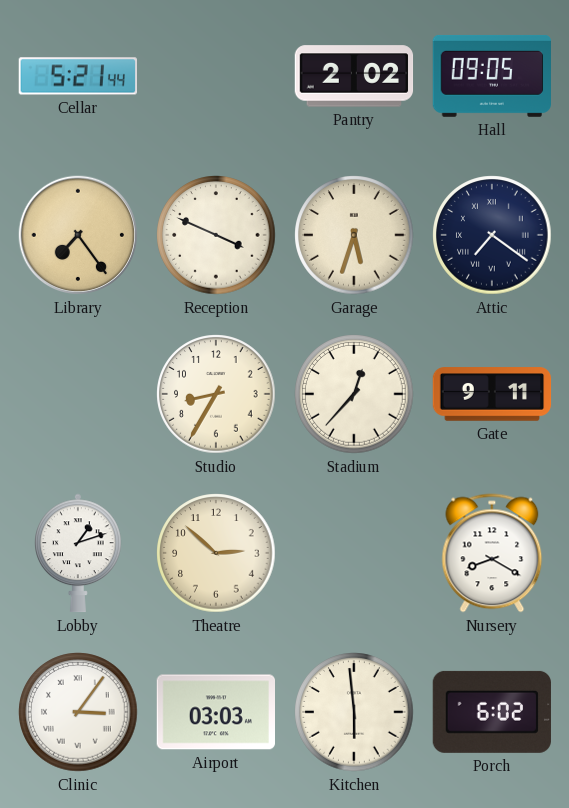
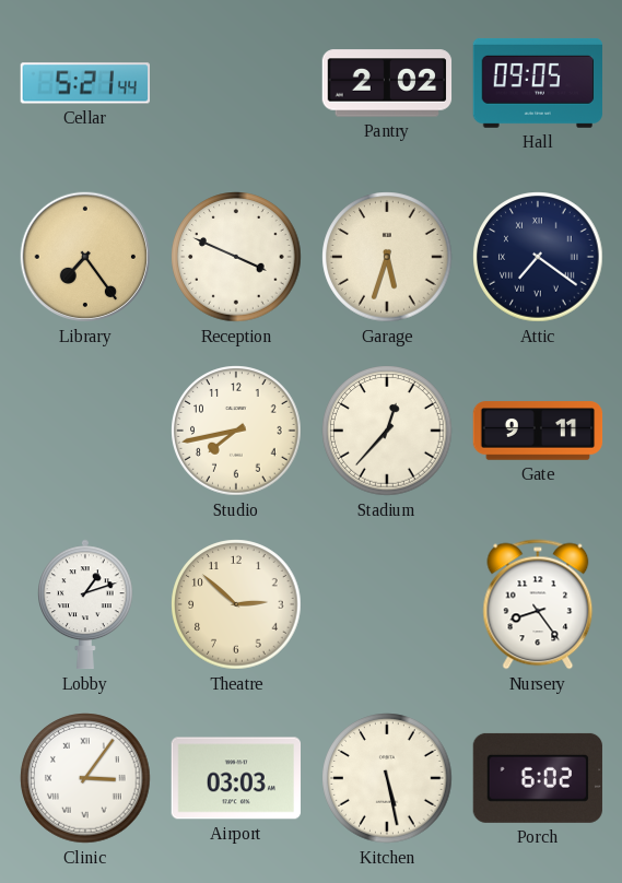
Studio: 8:35 -> 7:43
Nursery: 8:20 -> 8:24
Kitchen: 5:59 -> 5:28
